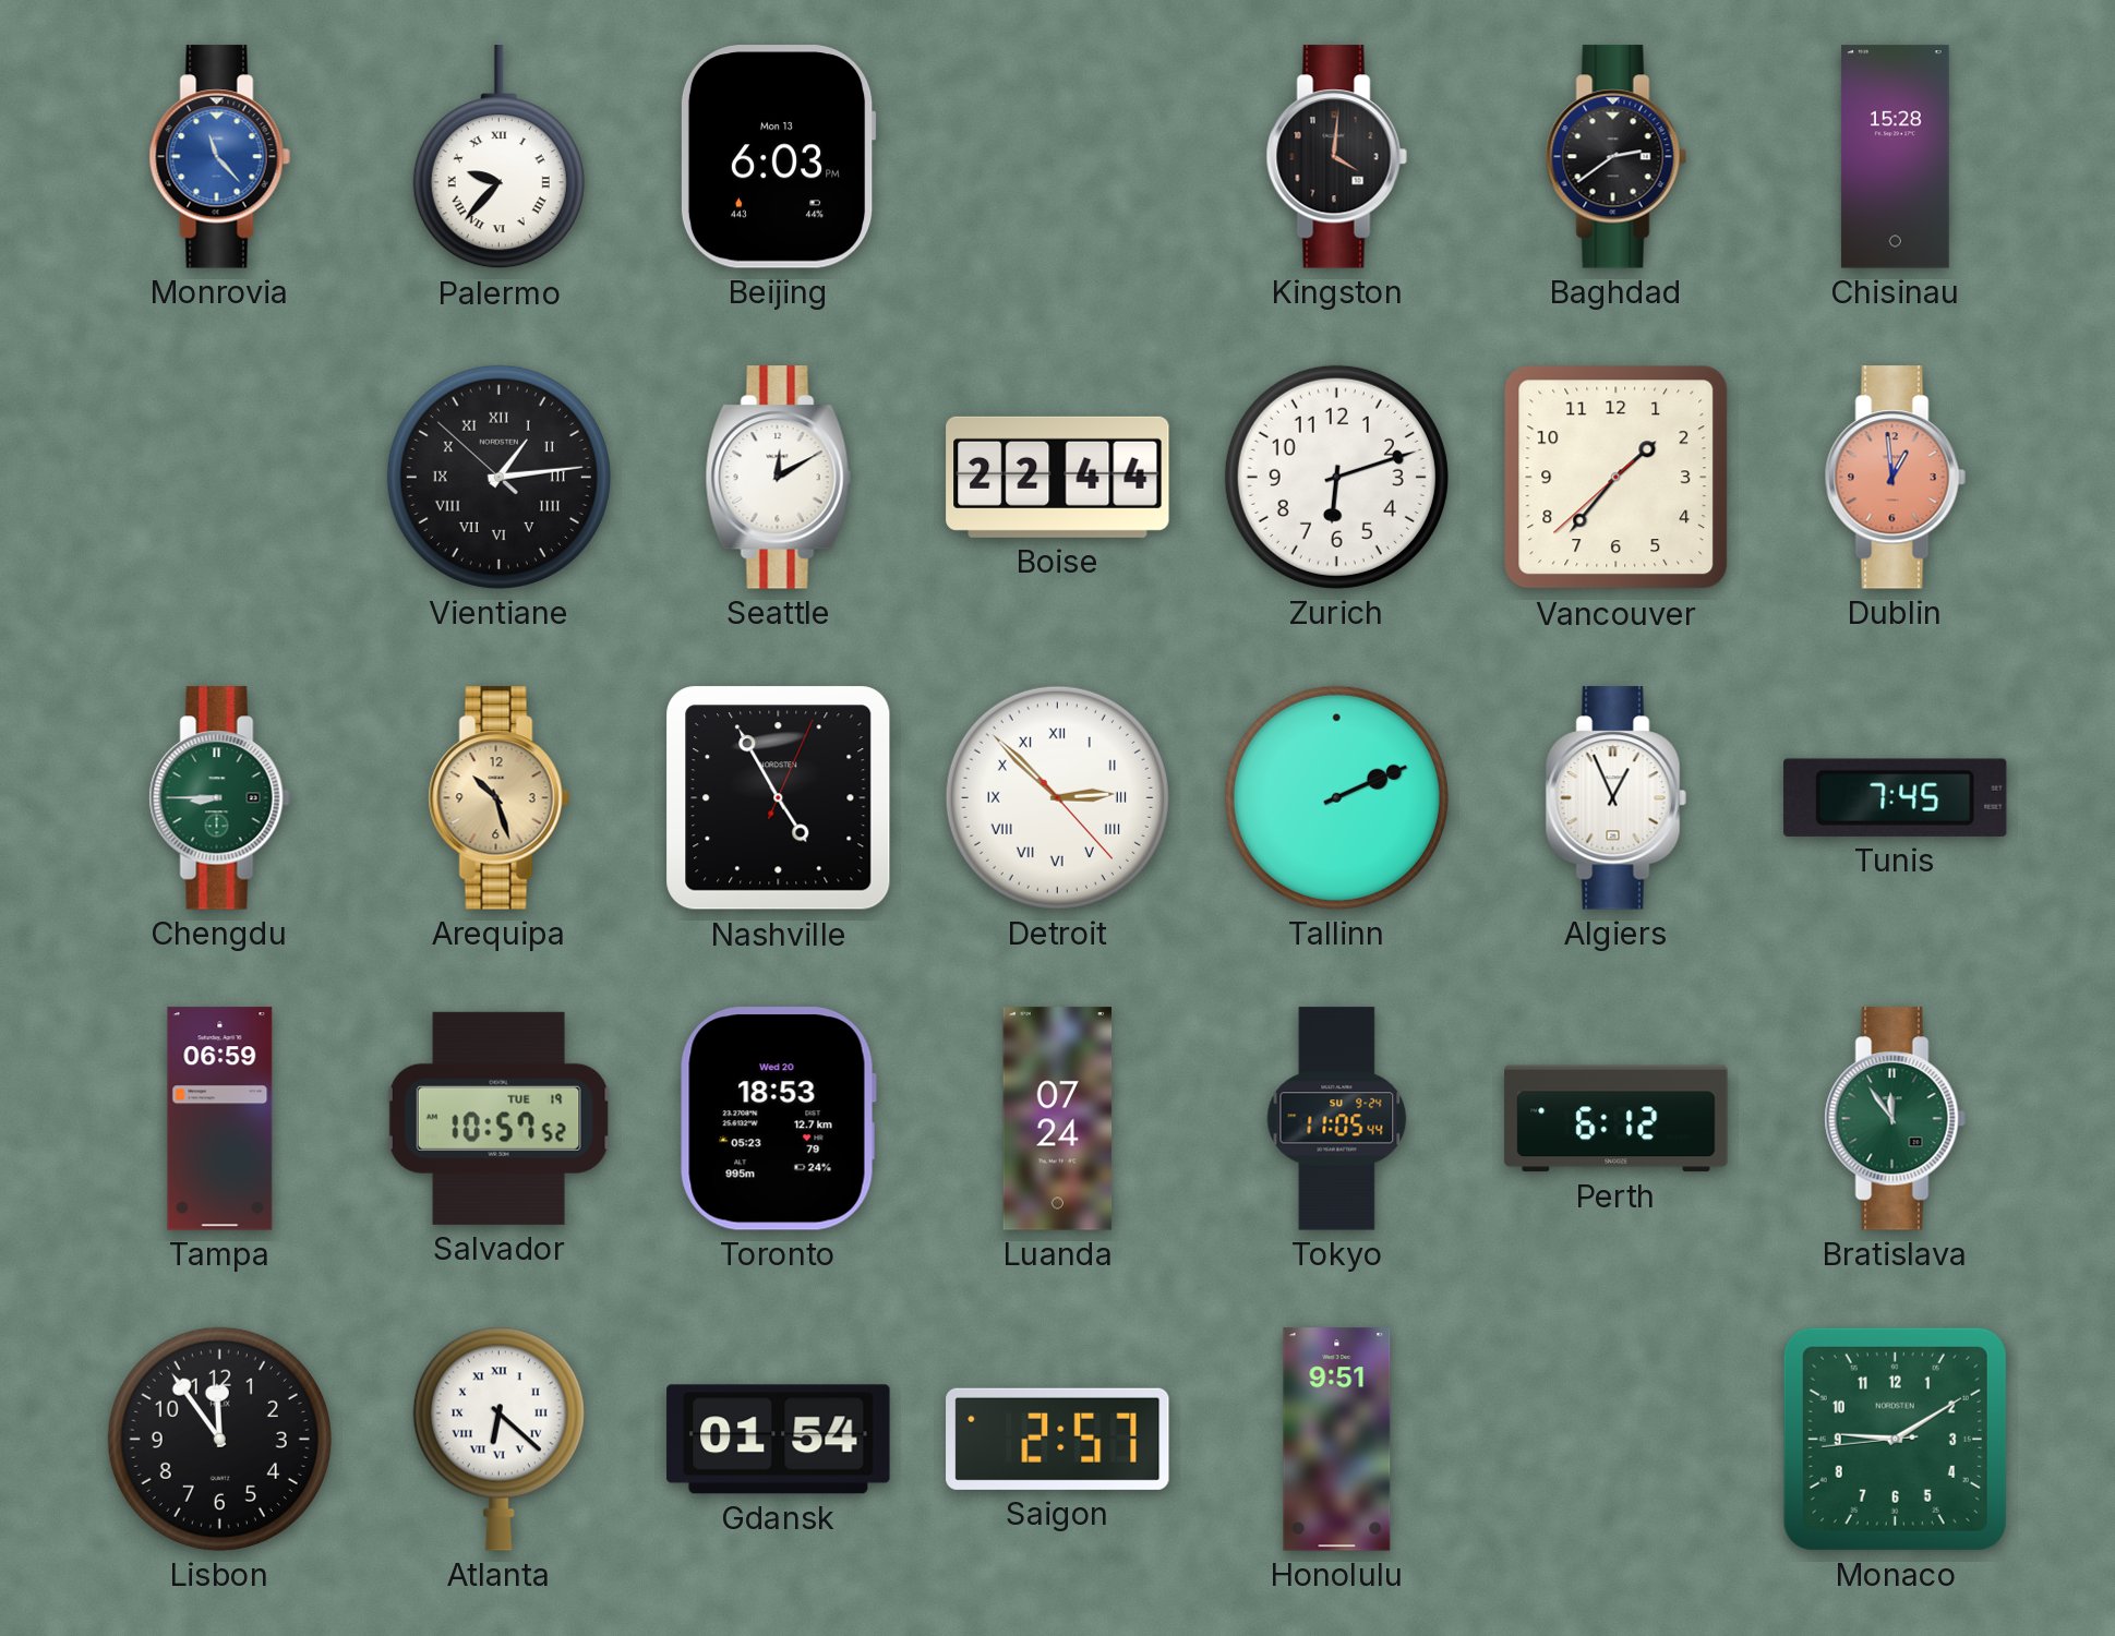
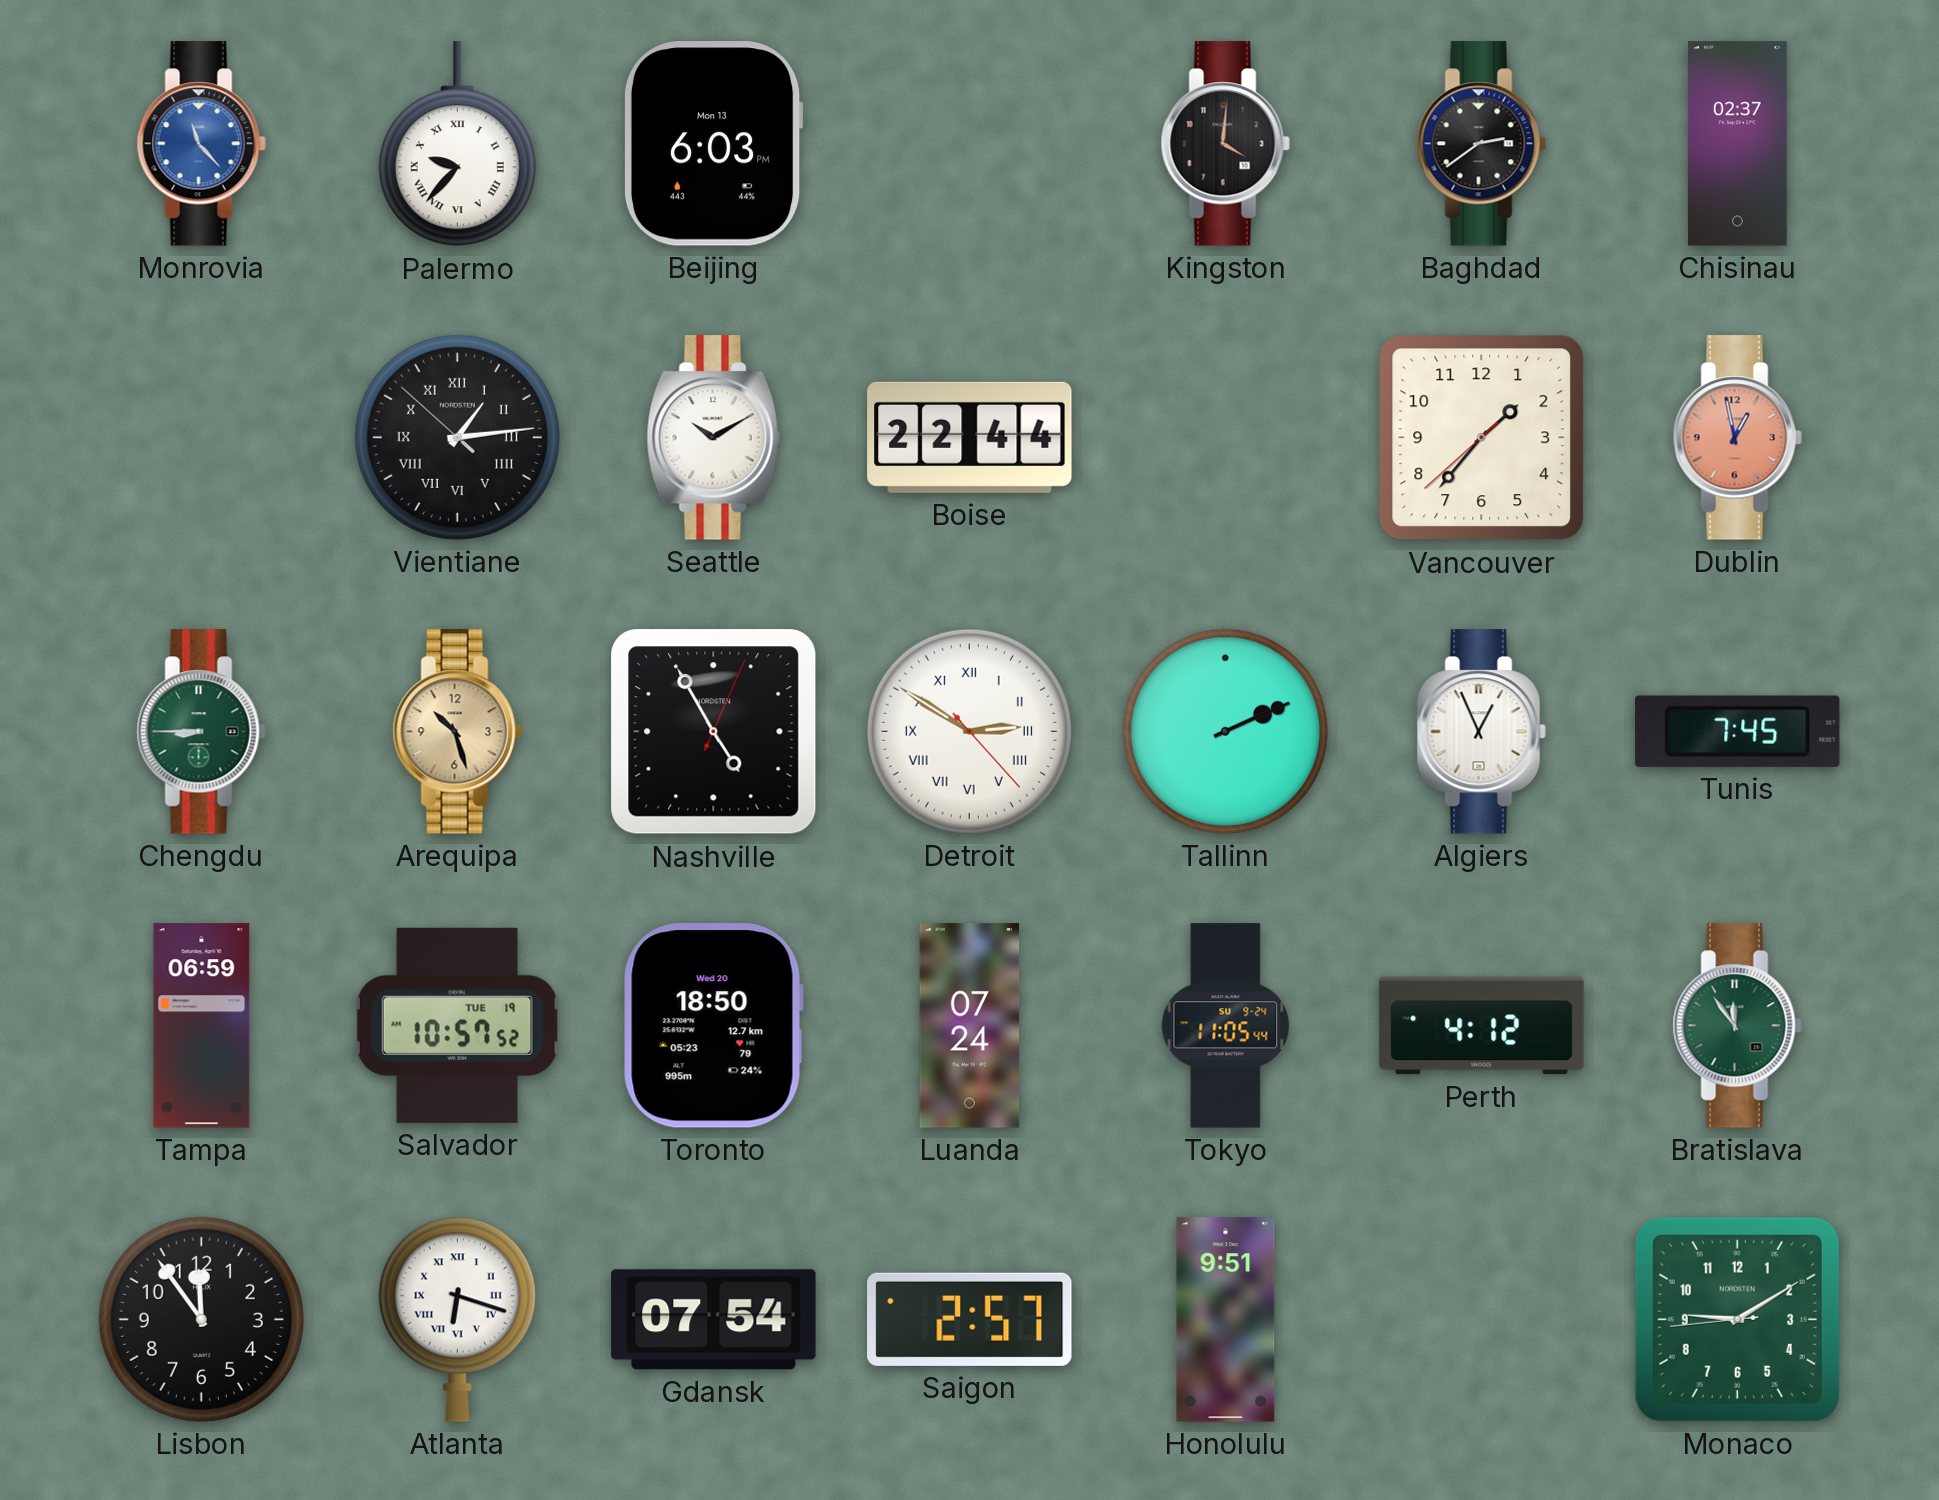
Chisinau: 15:28 -> 02:37
Seattle: 12:10 -> 10:10
Zurich: 6:12 -> none
Dublin: 12:59 -> 12:58
Detroit: 2:52 -> 2:50
Toronto: 18:53 -> 18:50
Perth: 6:12 -> 4:12
Atlanta: 6:22 -> 6:18
Gdansk: 01:54 -> 07:54
